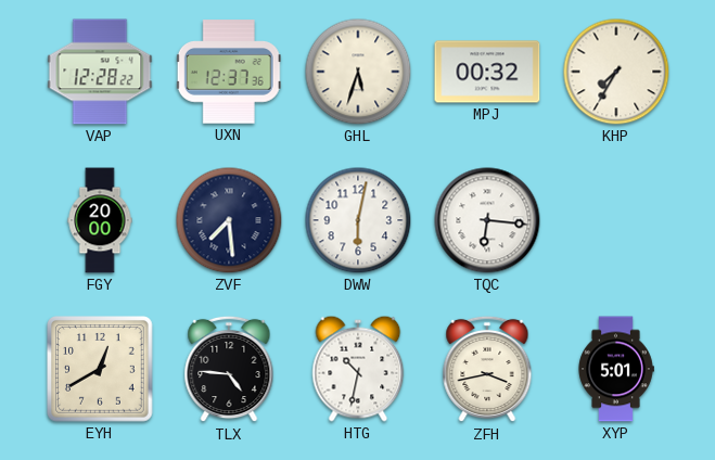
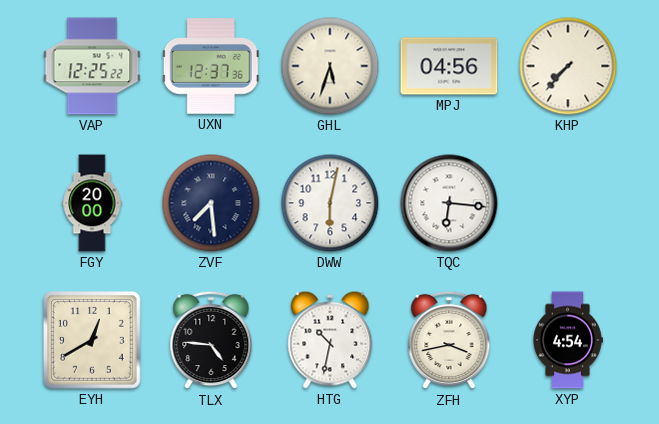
VAP: 12:28 -> 12:25
MPJ: 00:32 -> 04:56
KHP: 7:35 -> 7:37
XYP: 5:01 -> 4:54
